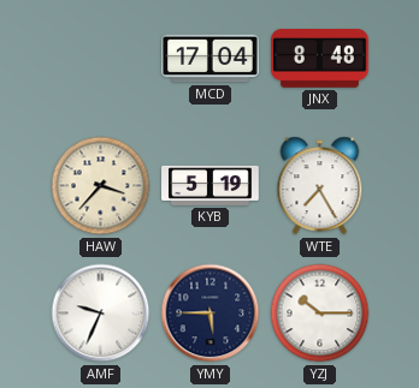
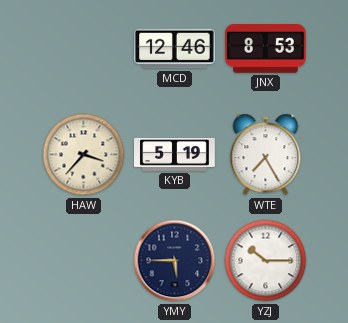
MCD: 17:04 -> 12:46
JNX: 8:48 -> 8:53
AMF: 9:34 -> none
